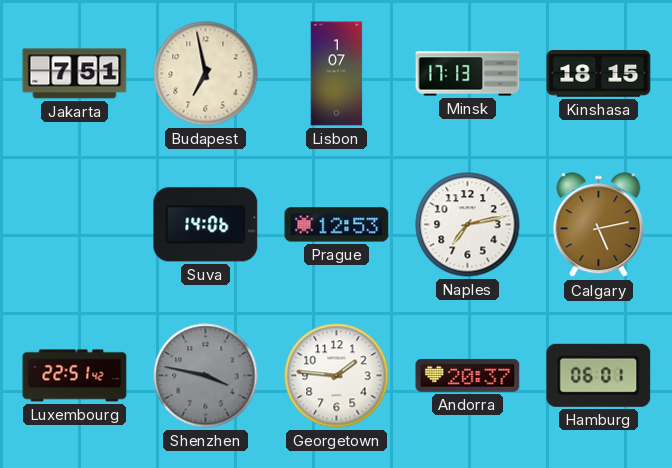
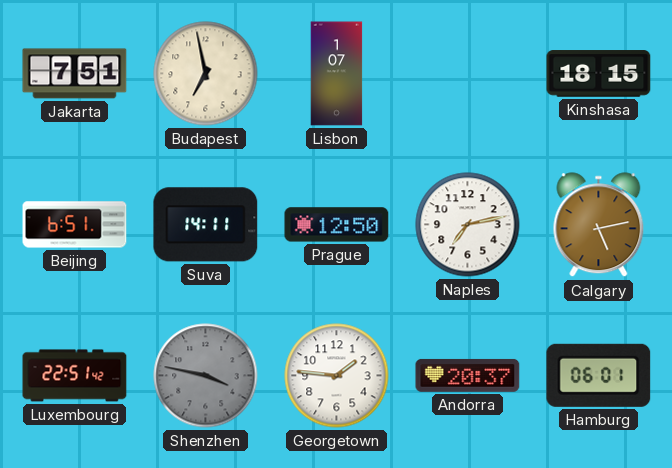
Minsk: 17:13 -> none
Beijing: none -> 6:51
Suva: 14:06 -> 14:11
Prague: 12:53 -> 12:50
